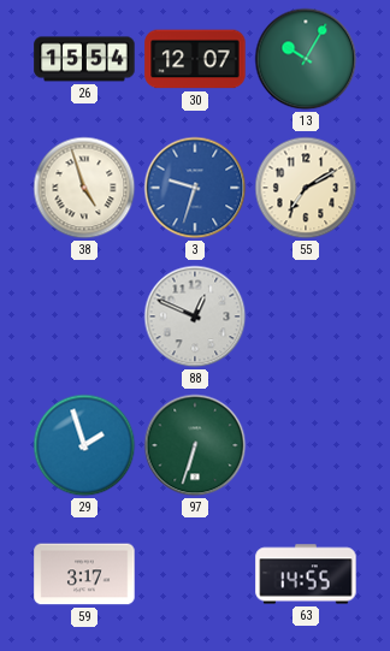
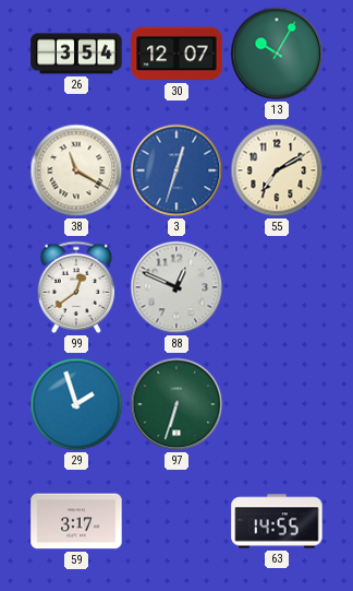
26: 15:54 -> 3:54
38: 4:57 -> 11:20
3: 9:33 -> 12:33
99: none -> 12:39
